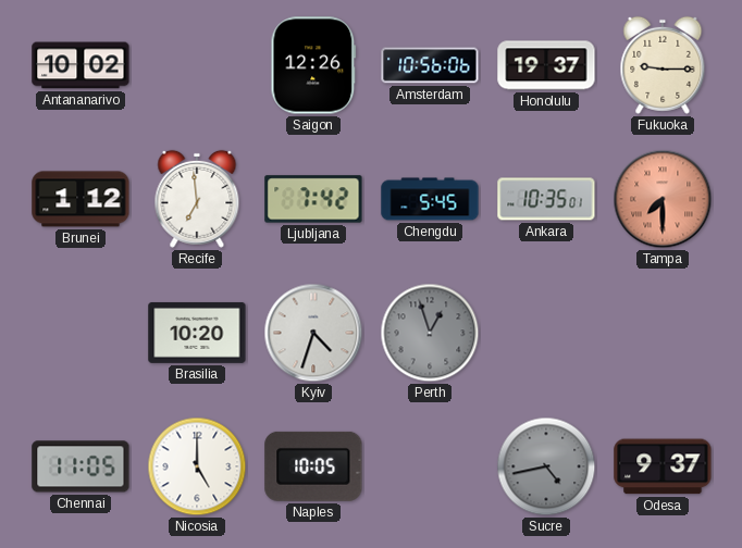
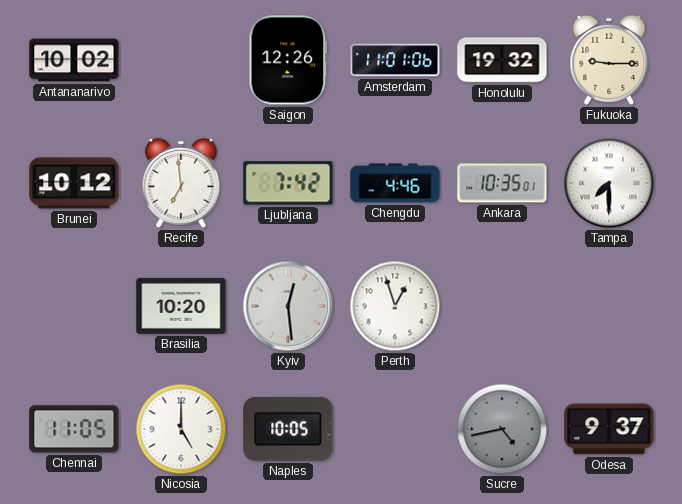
Amsterdam: 10:56 -> 11:01
Honolulu: 19:37 -> 19:32
Brunei: 1:12 -> 10:12
Chengdu: 5:45 -> 4:46
Tampa dial: salmon -> white
Kyiv: 4:33 -> 12:29
Perth dial: grey -> white
